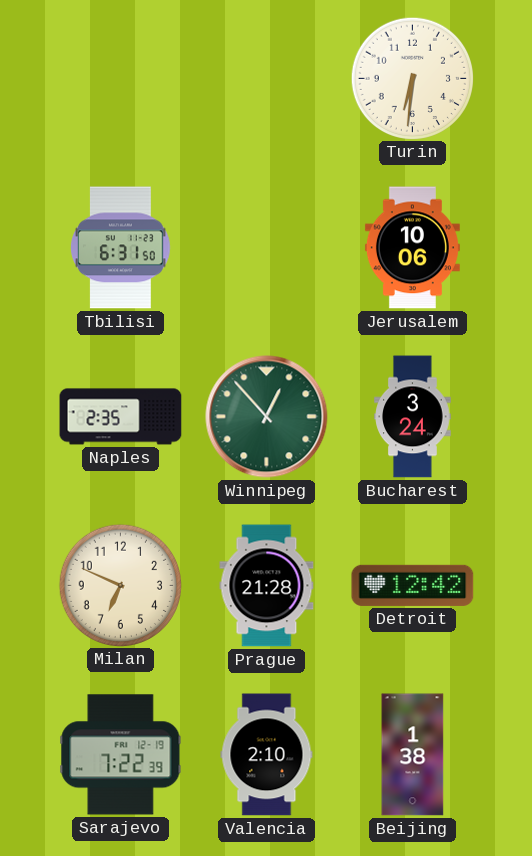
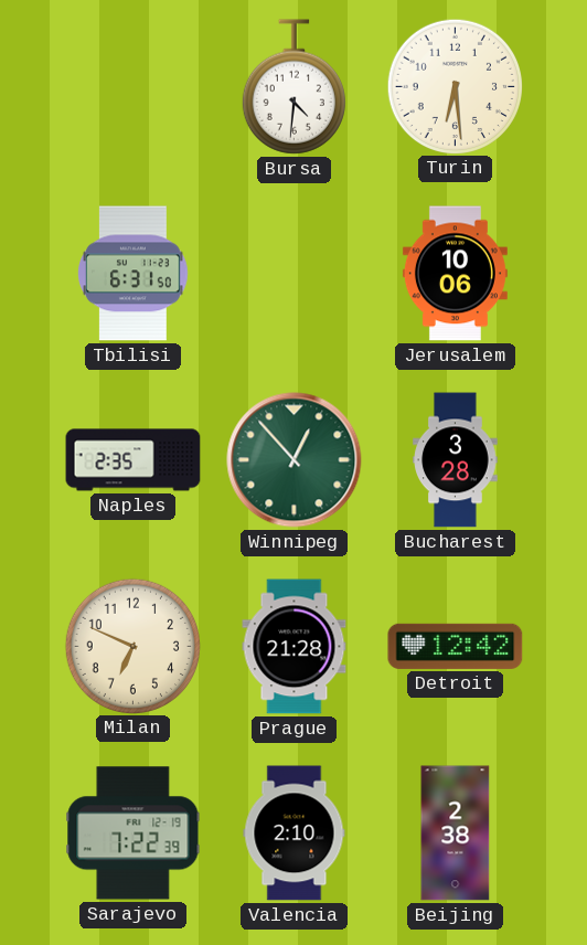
Bursa: none -> 4:31
Turin: 6:31 -> 6:29
Bucharest: 3:24 -> 3:28
Beijing: 1:38 -> 2:38
